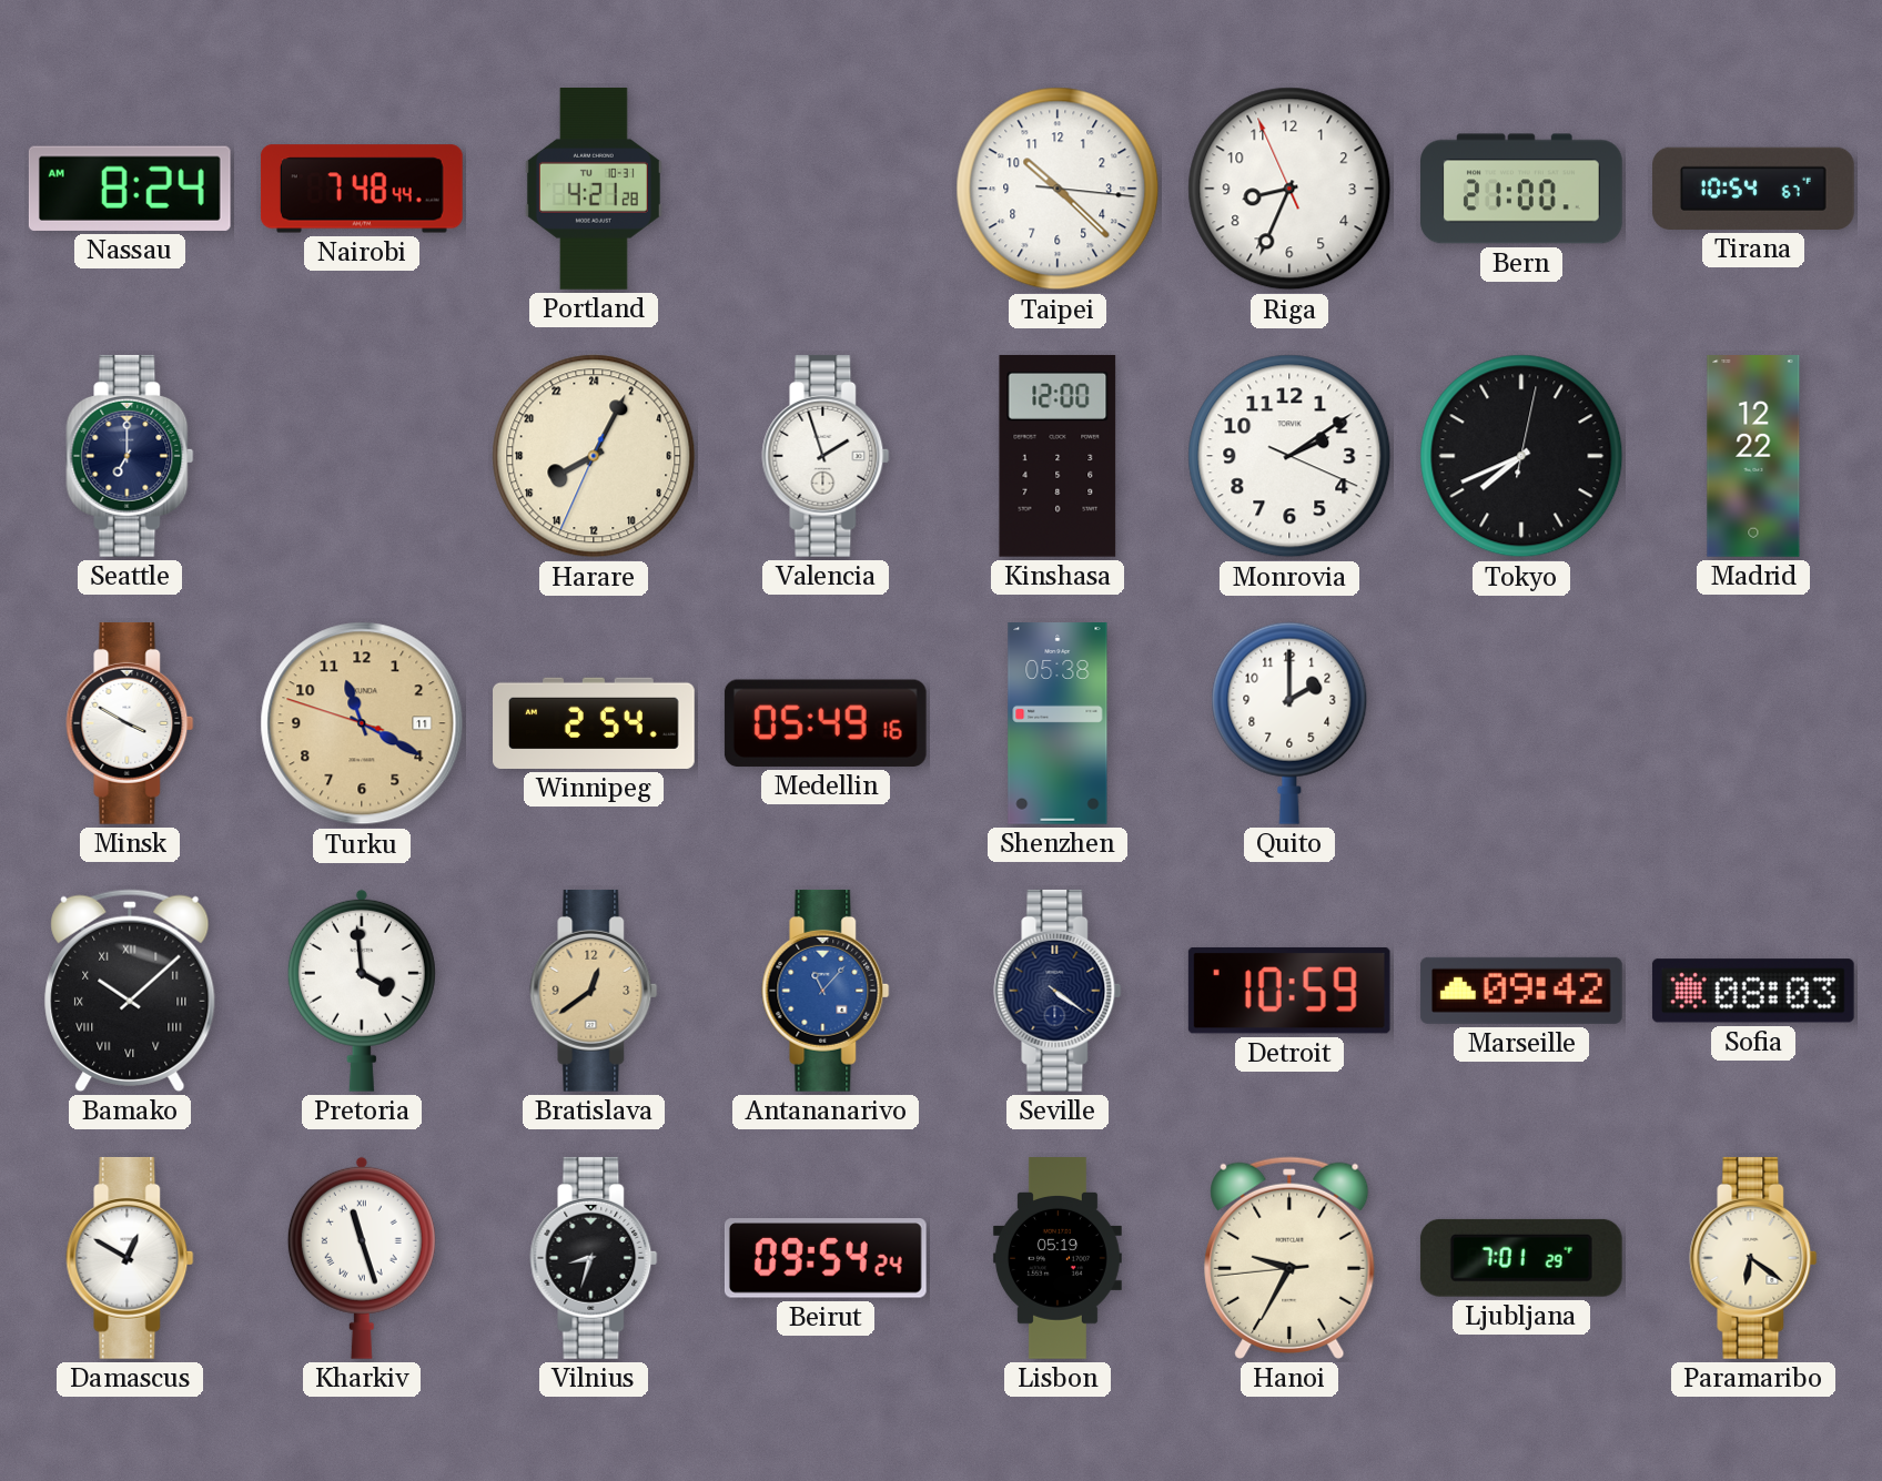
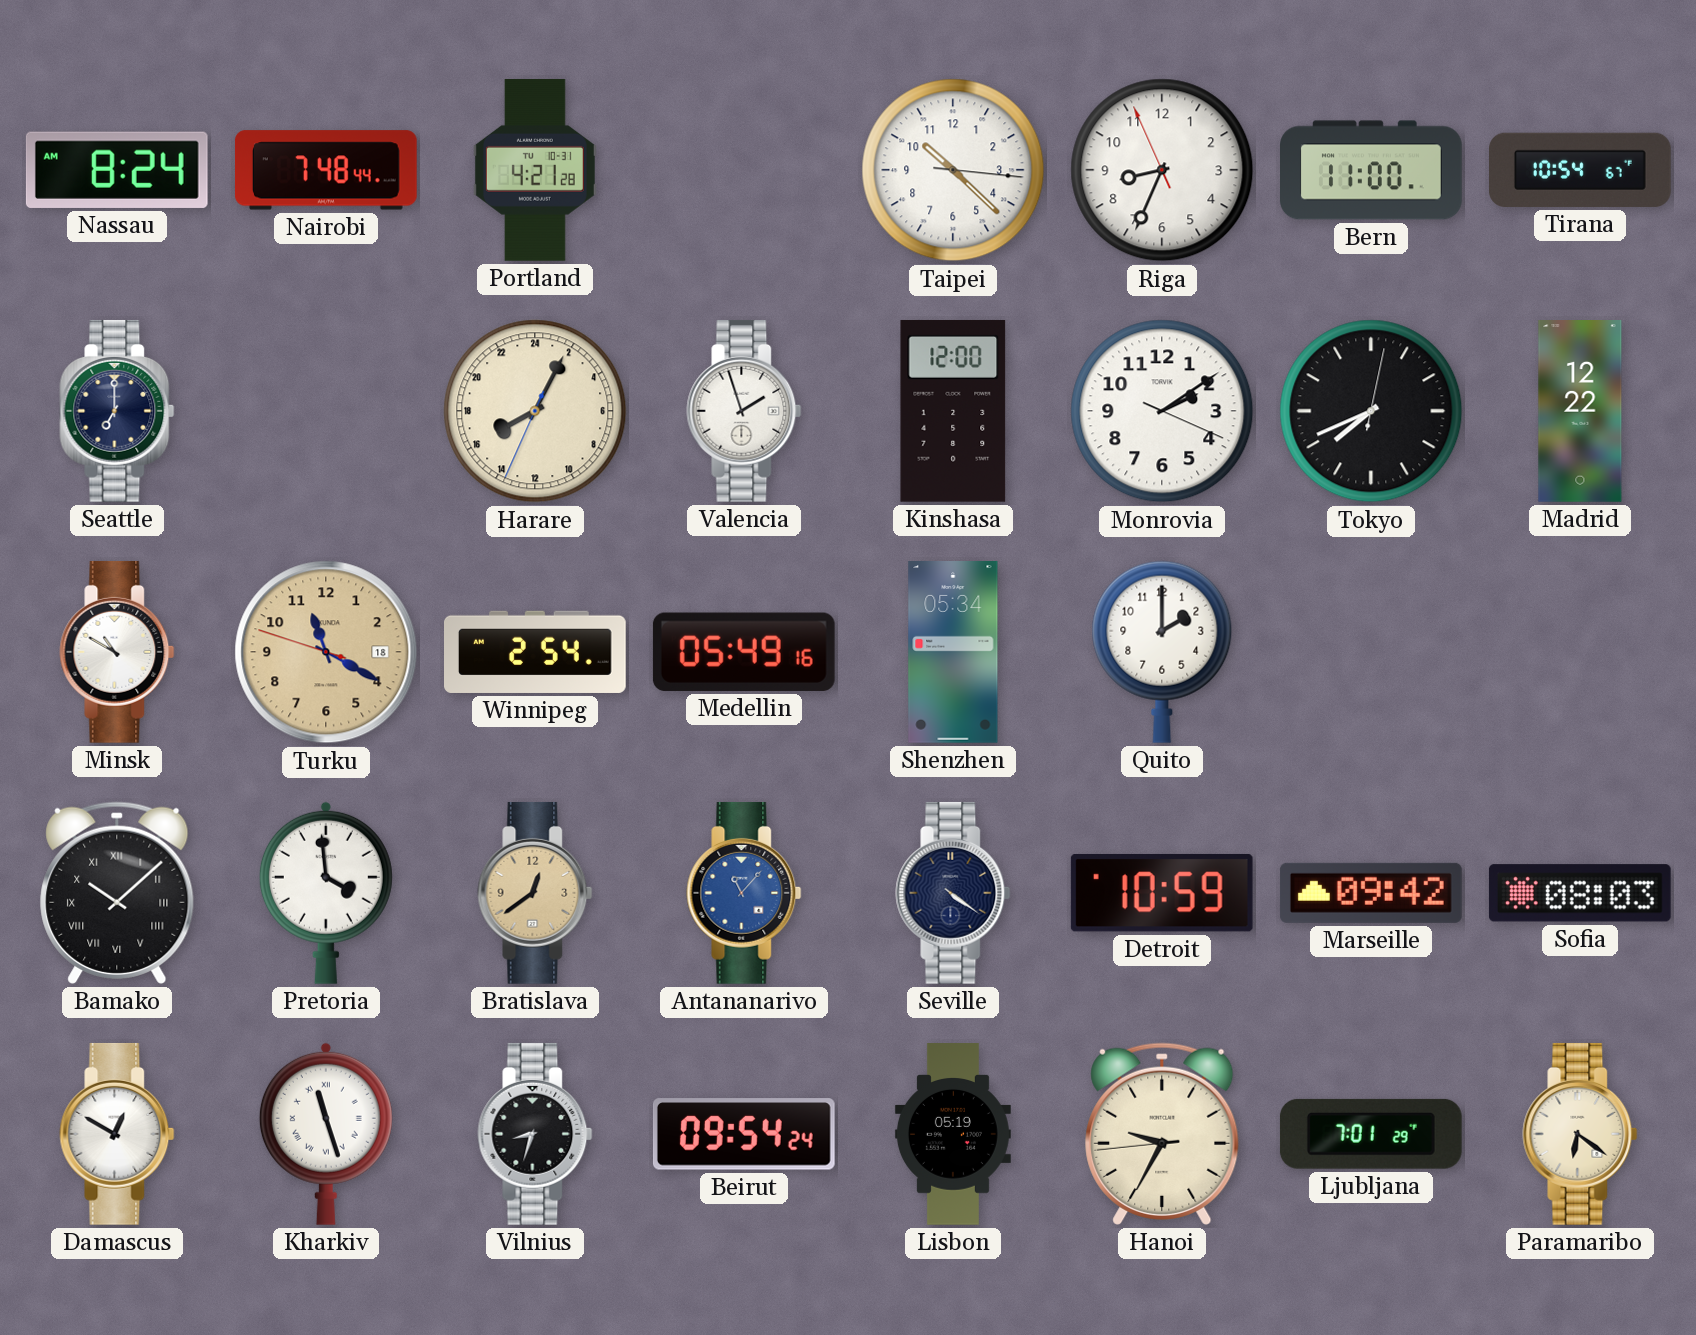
Bern: 21:00 -> 11:00
Minsk: 3:50 -> 10:50
Turku date: 11 -> 18
Shenzhen: 05:38 -> 05:34
